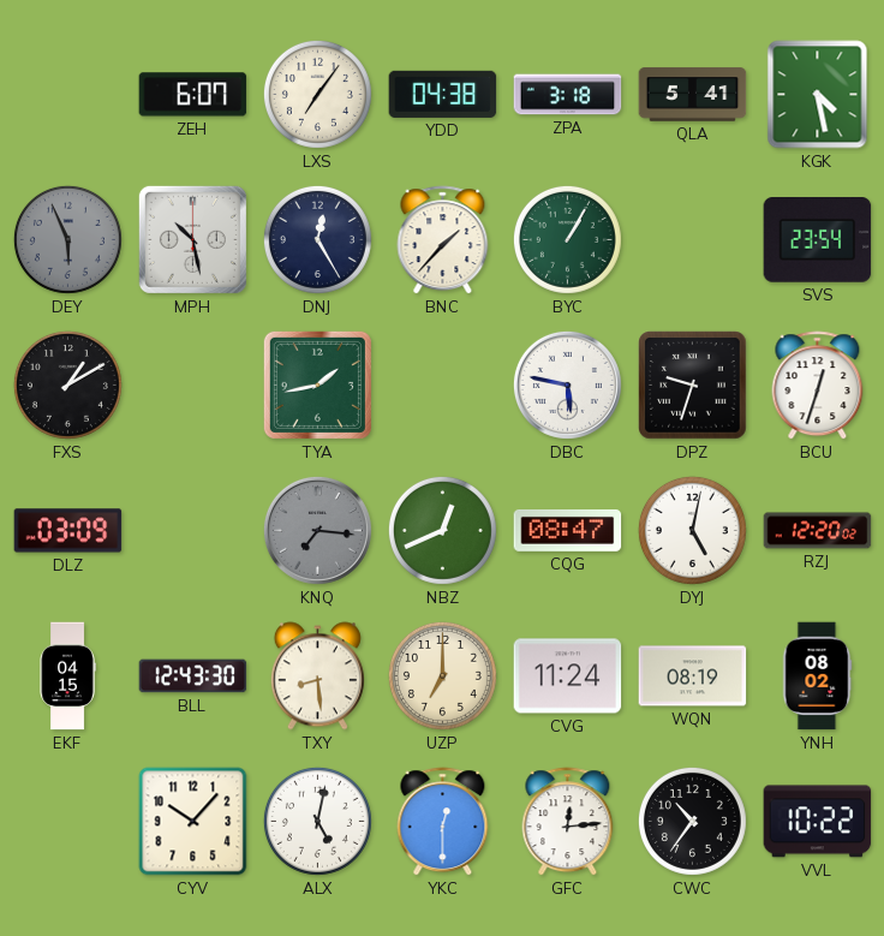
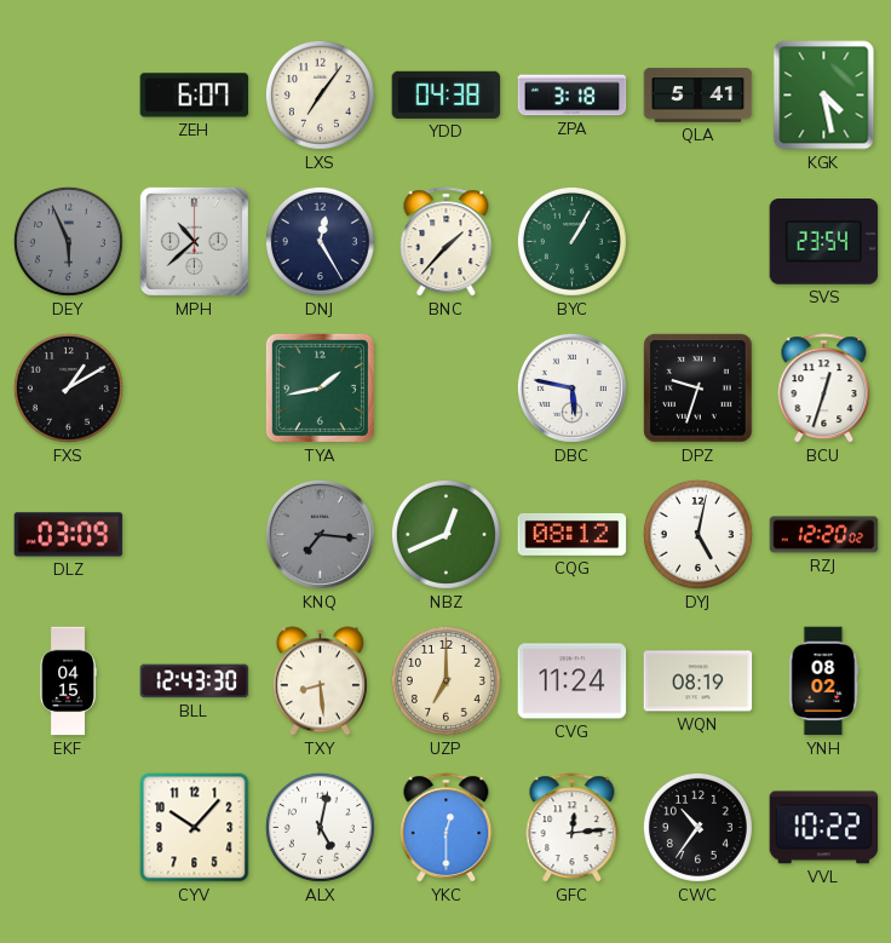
MPH: 10:28 -> 10:38
CQG: 08:47 -> 08:12
